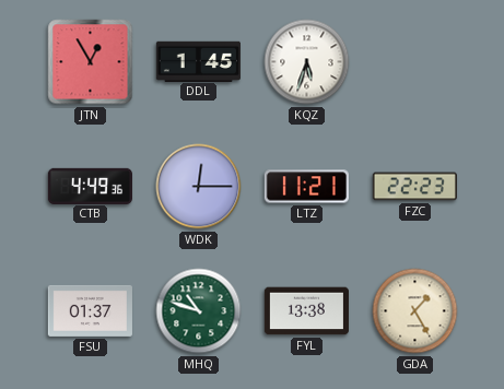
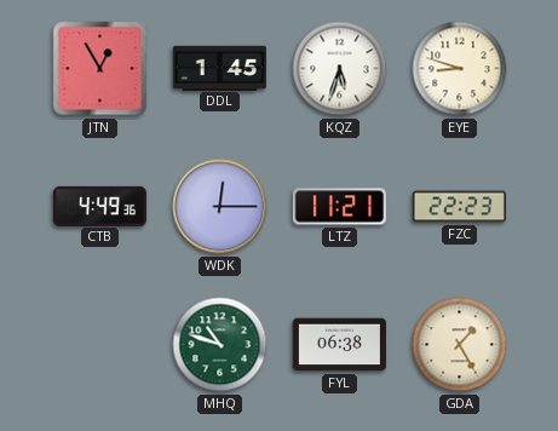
EYE: none -> 8:48
FSU: 01:37 -> none
FYL: 13:38 -> 06:38
